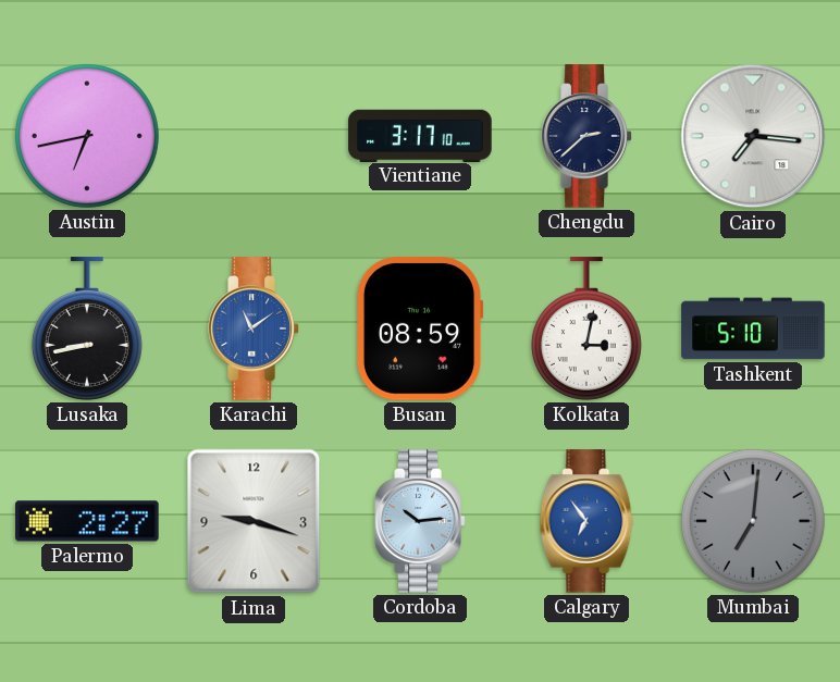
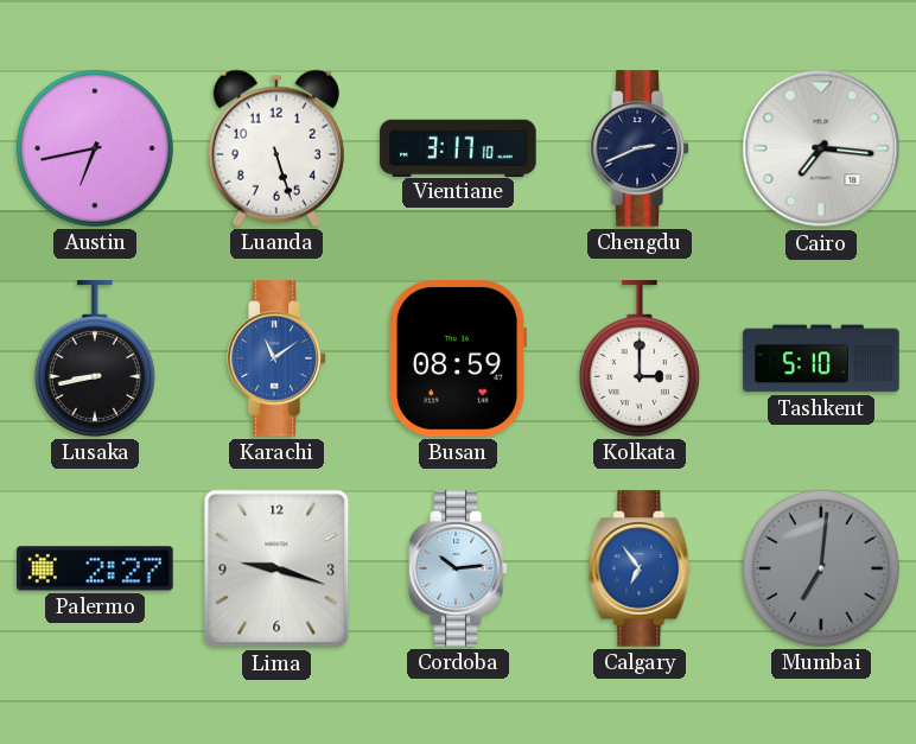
Luanda: none -> 5:27
Chengdu: 2:38 -> 2:41
Kolkata: 3:02 -> 3:00
